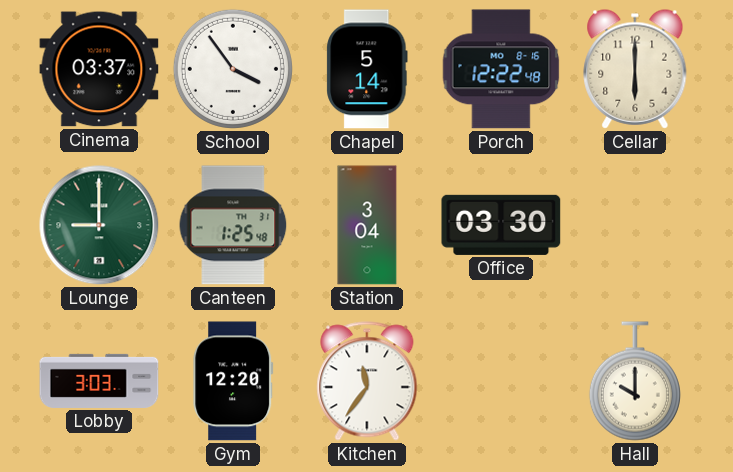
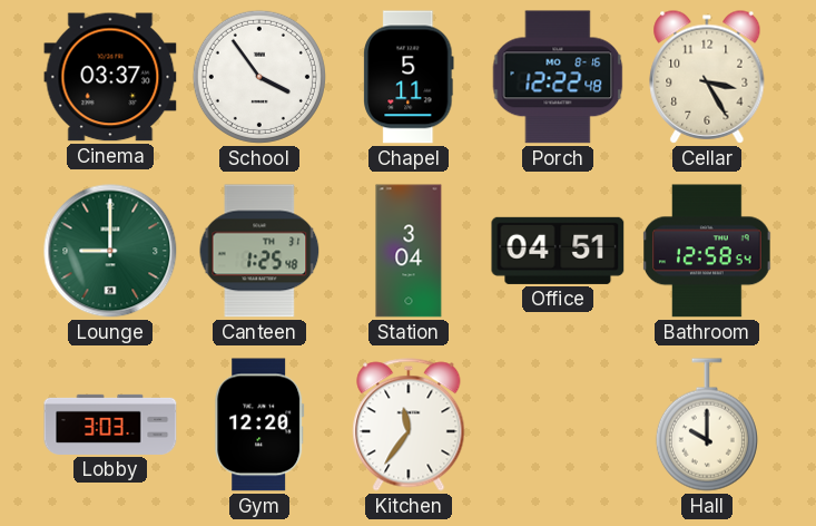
Chapel: 5:14 -> 5:11
Cellar: 6:00 -> 3:25
Office: 03:30 -> 04:51
Bathroom: none -> 12:58
